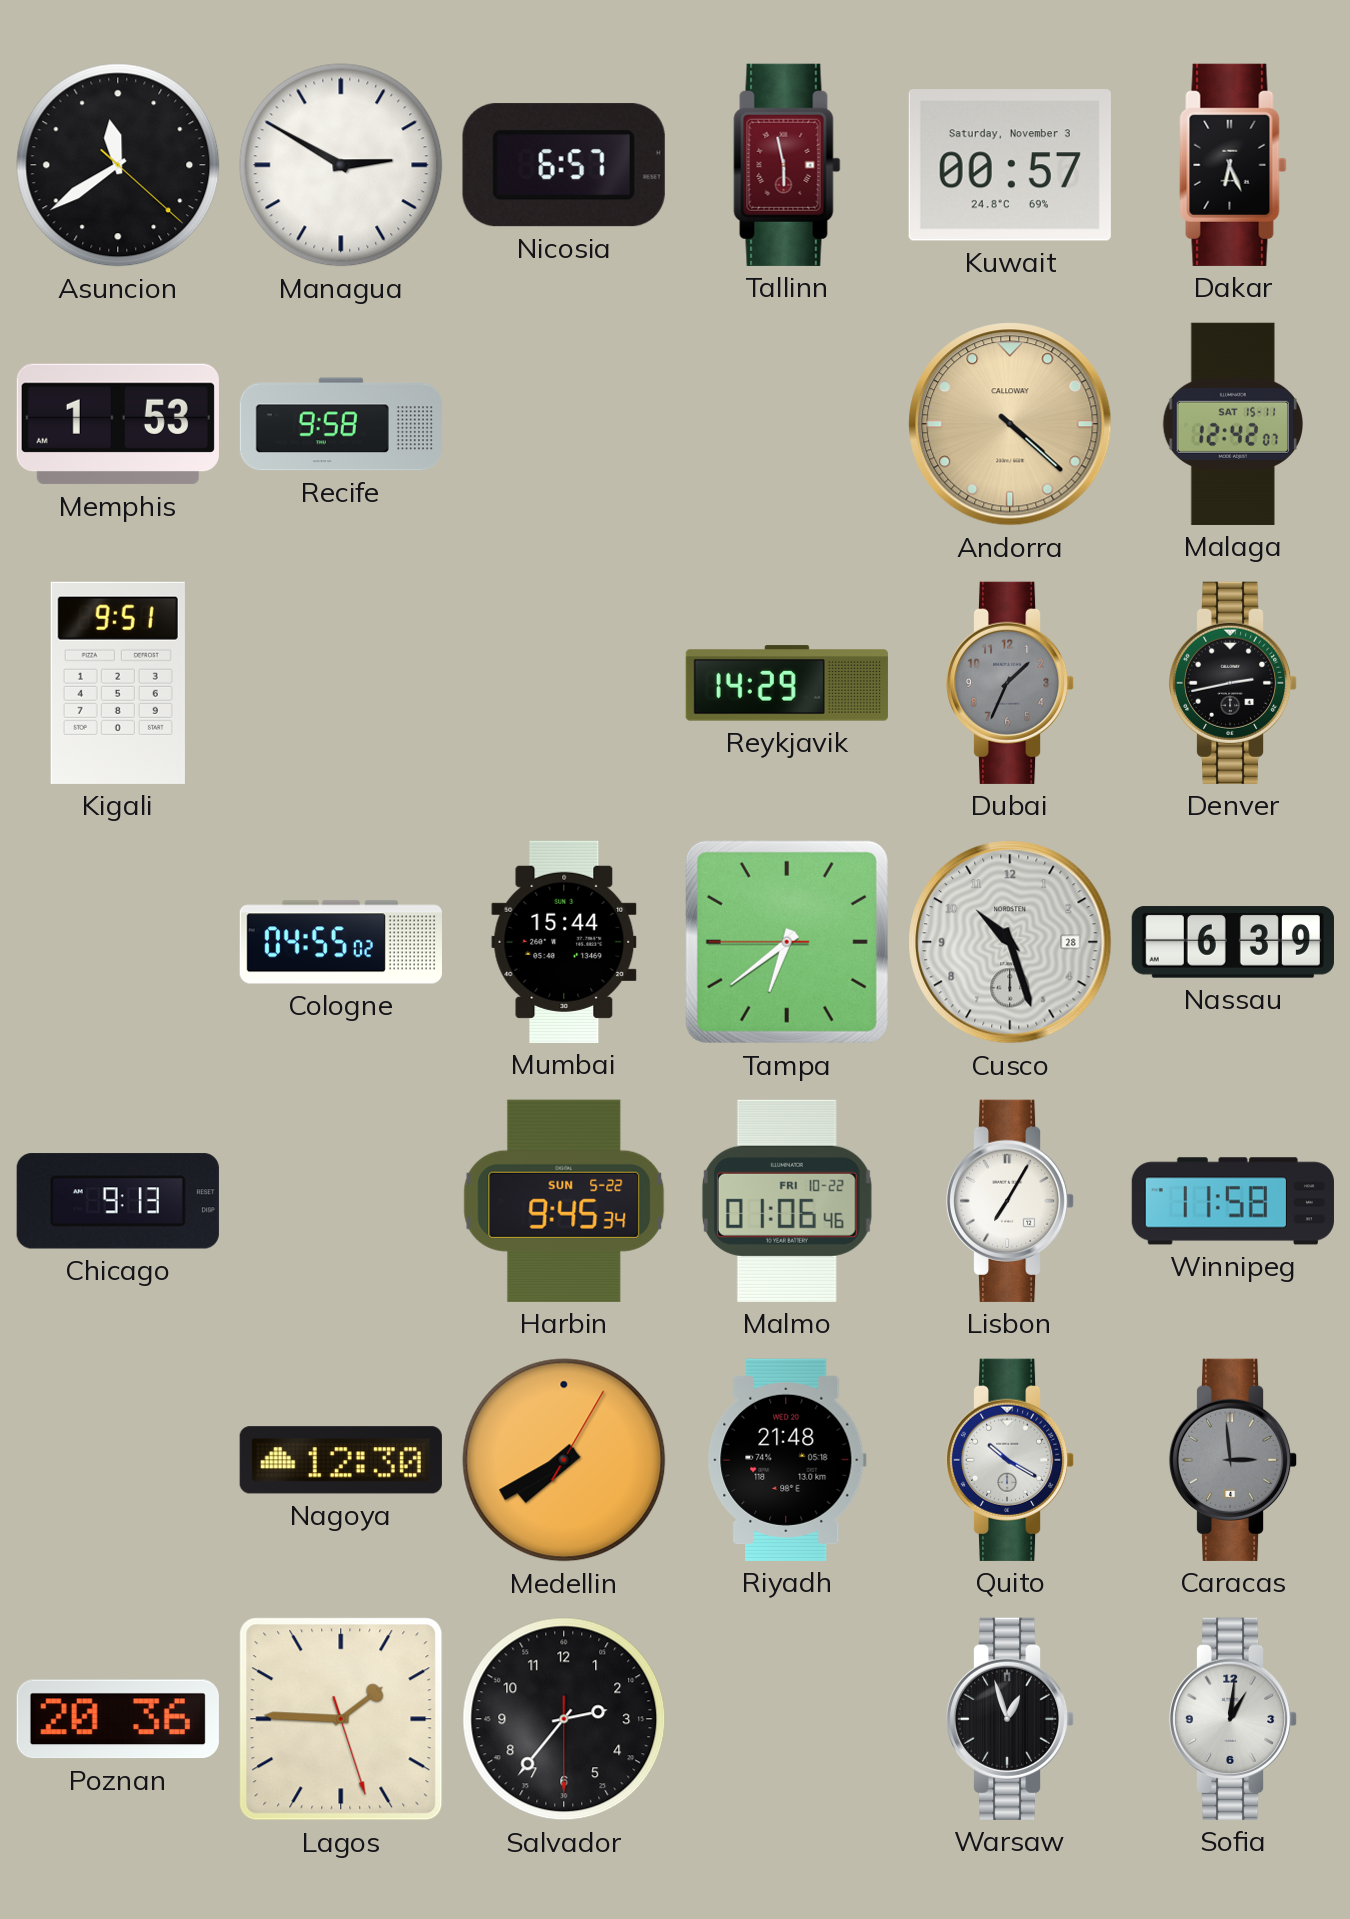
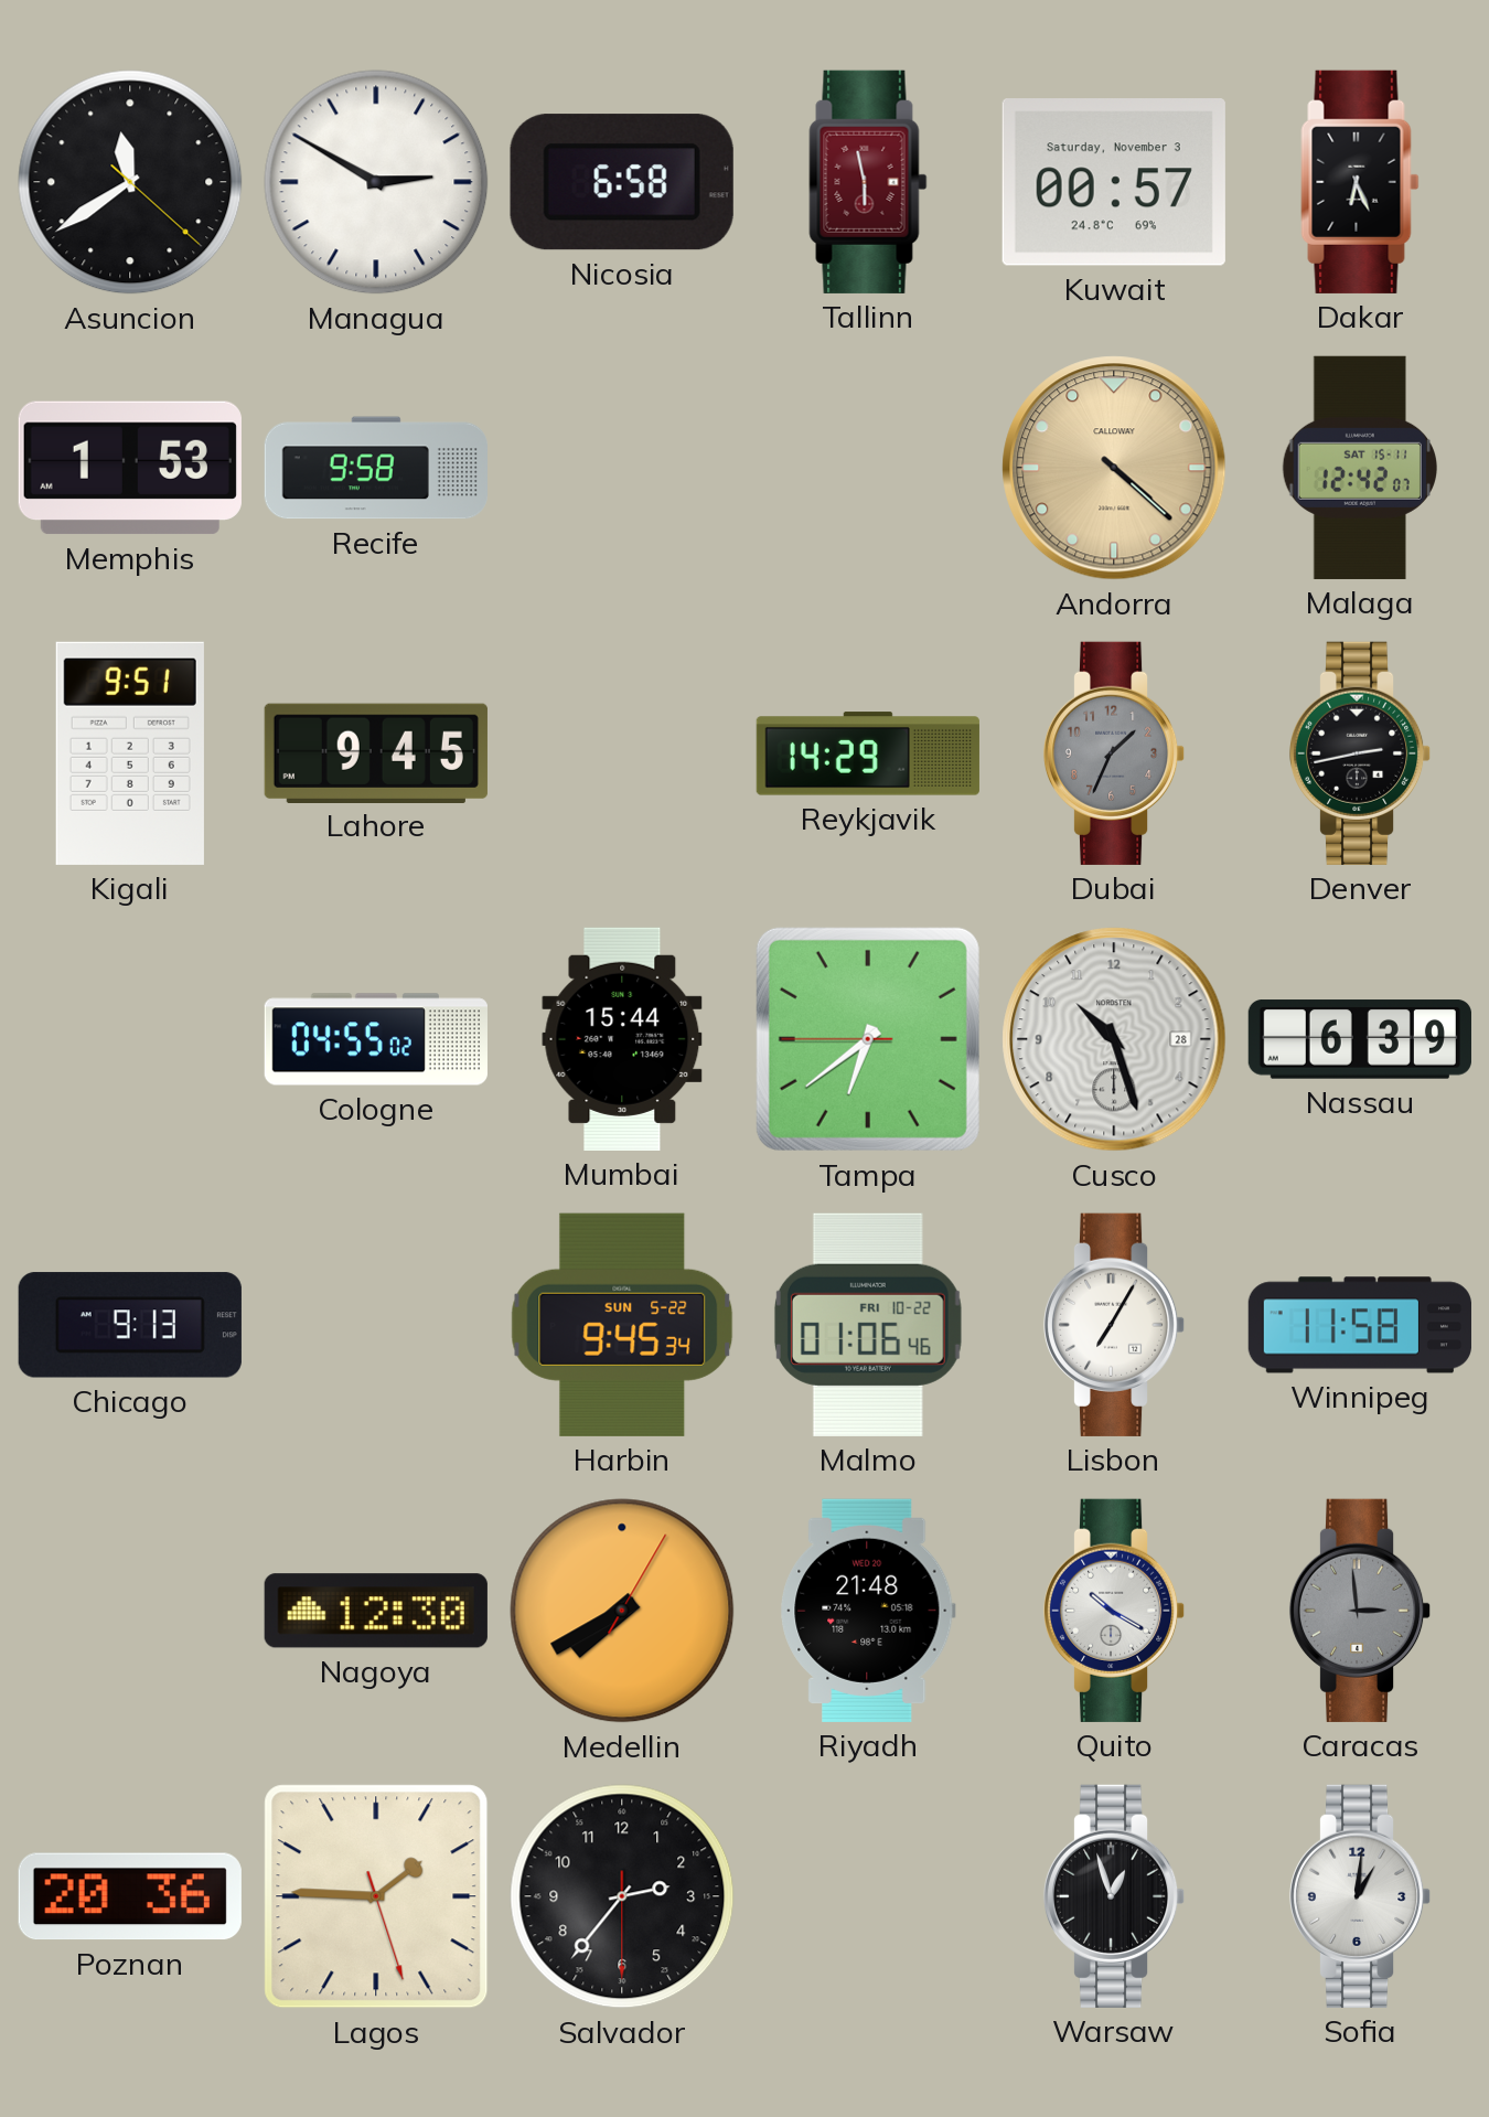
Nicosia: 6:57 -> 6:58
Lahore: none -> 9:45
